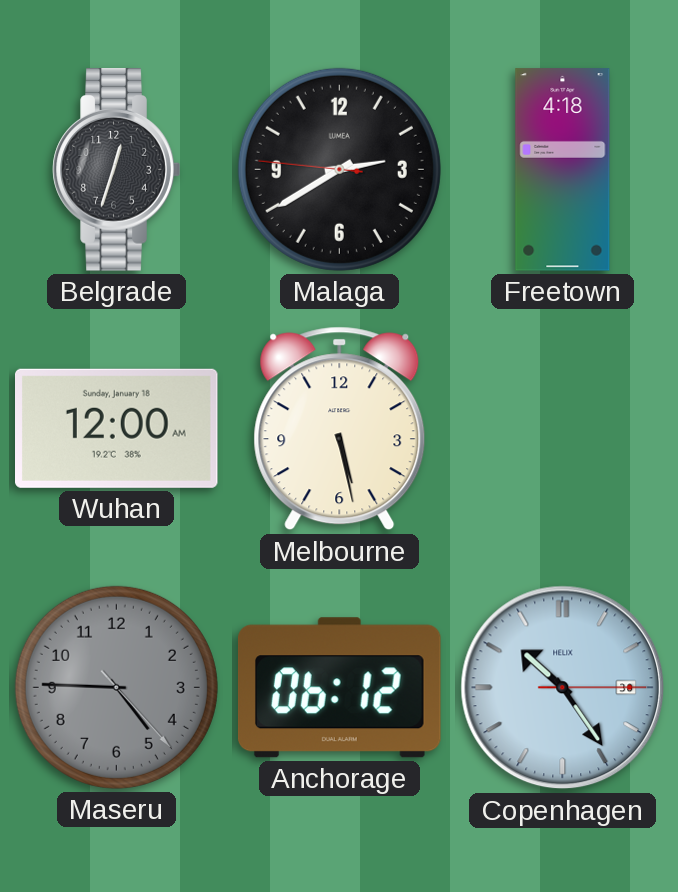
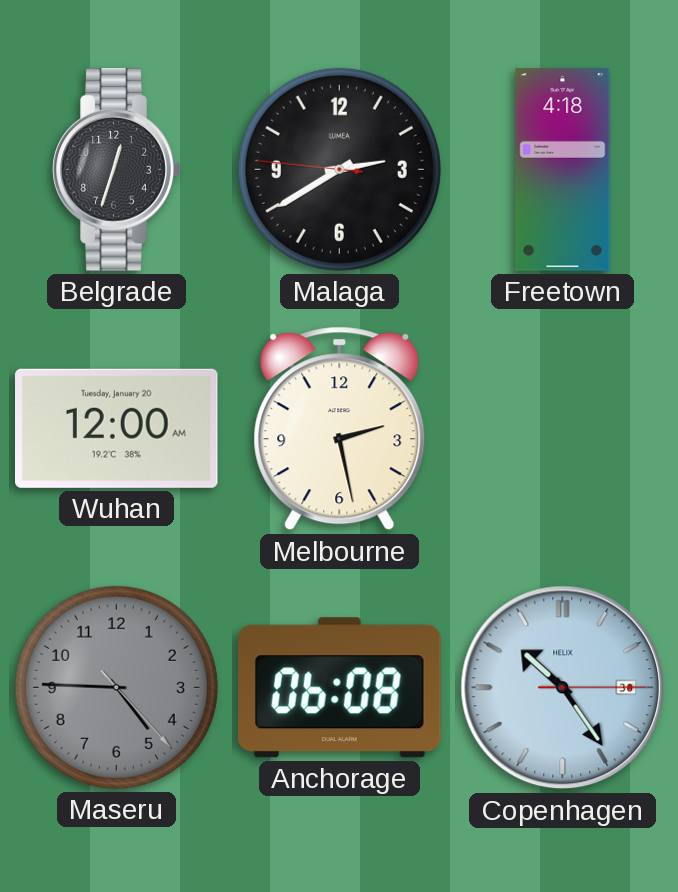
Wuhan date: Sunday, January 18 -> Tuesday, January 20
Melbourne: 5:28 -> 2:28
Anchorage: 06:12 -> 06:08
